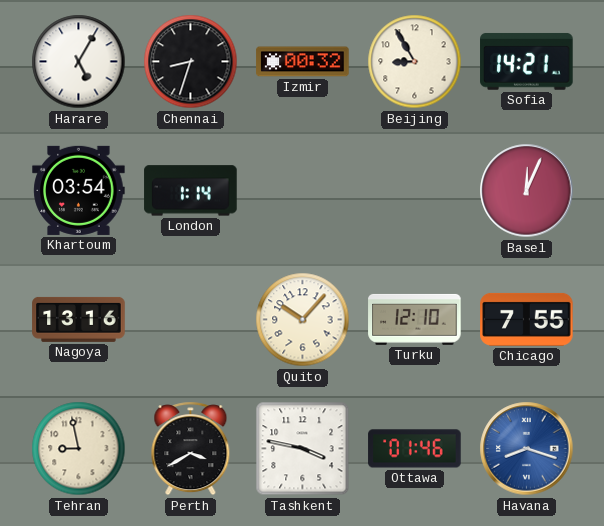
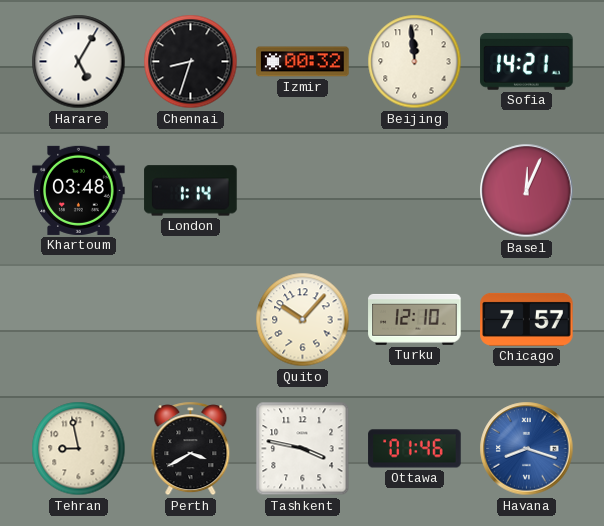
Beijing: 8:55 -> 11:59
Khartoum: 03:54 -> 03:48
Nagoya: 13:16 -> none
Chicago: 7:55 -> 7:57
